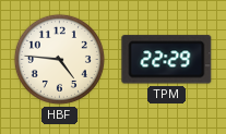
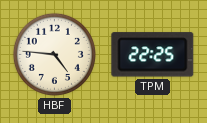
TPM: 22:29 -> 22:25
